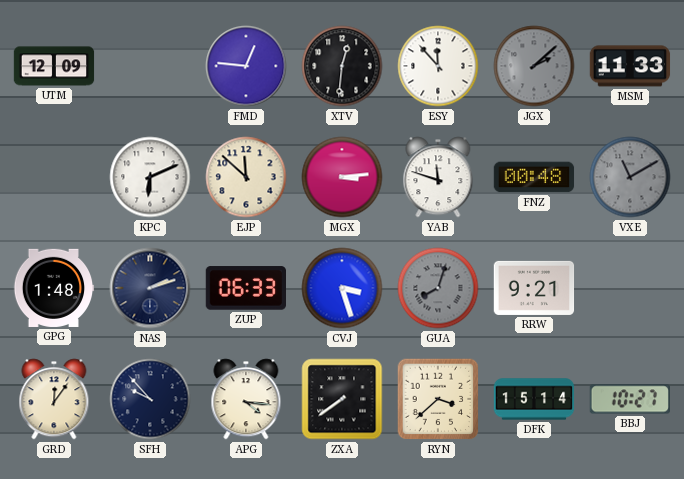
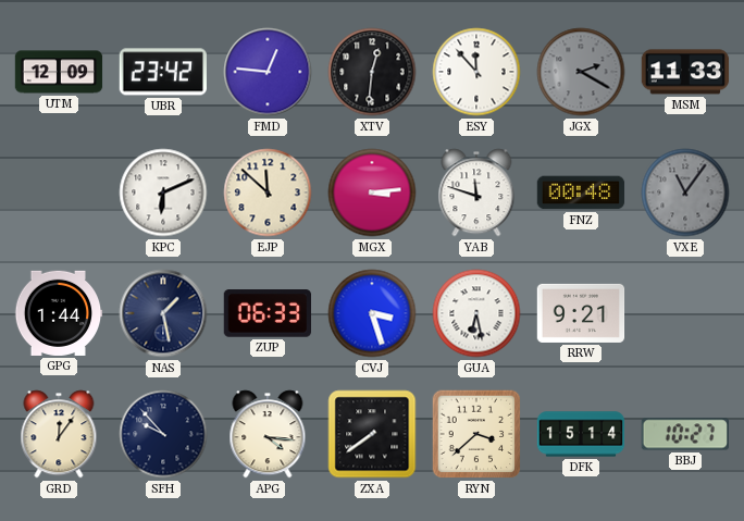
UBR: none -> 23:42
JGX: 2:08 -> 2:20
VXE: 11:10 -> 11:06
GPG: 1:48 -> 1:44
NAS: 2:12 -> 1:28
GUA: 8:03 -> 6:28
GUA dial: grey -> white
